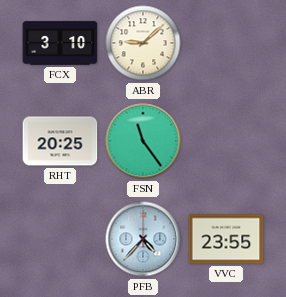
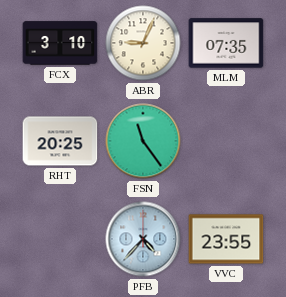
ABR: 9:08 -> 9:04
MLM: none -> 07:35
